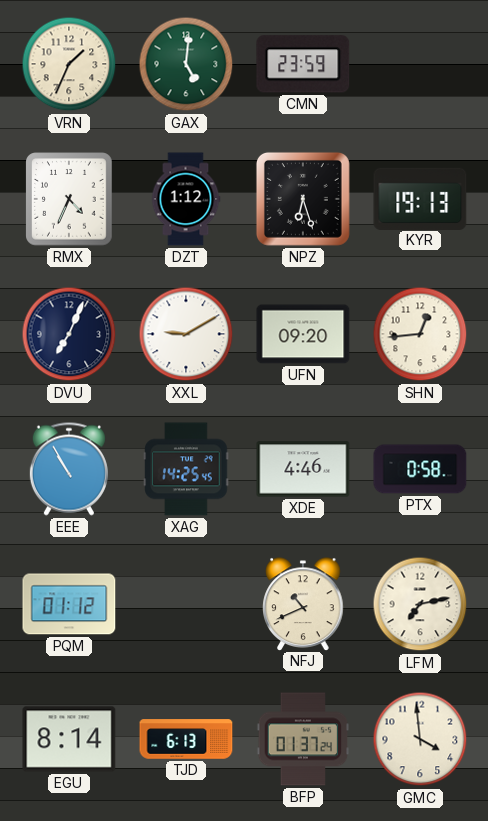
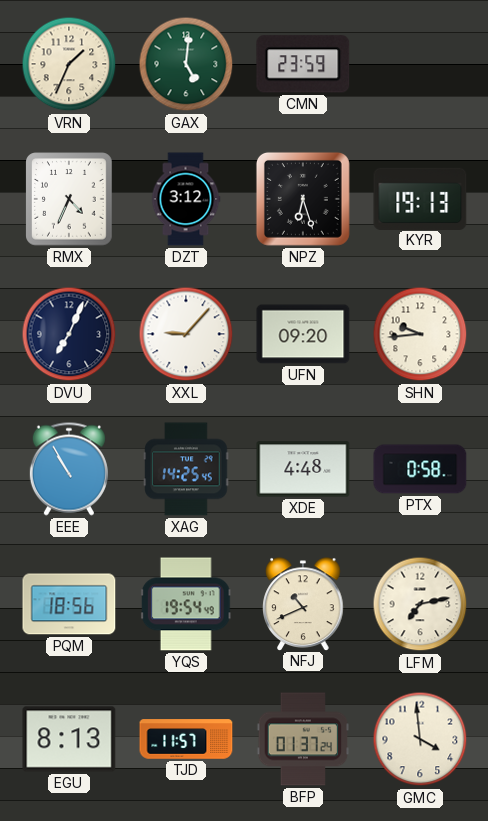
DZT: 1:12 -> 3:12
XXL: 9:10 -> 9:07
SHN: 12:44 -> 9:44
XDE: 4:46 -> 4:48
PQM: 01:12 -> 18:56
YQS: none -> 19:54
EGU: 8:14 -> 8:13
TJD: 6:13 -> 11:57
